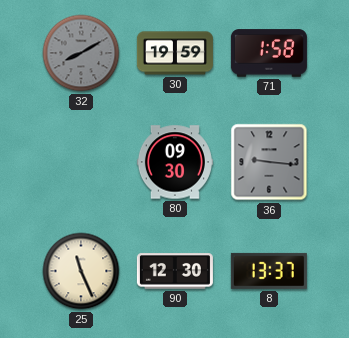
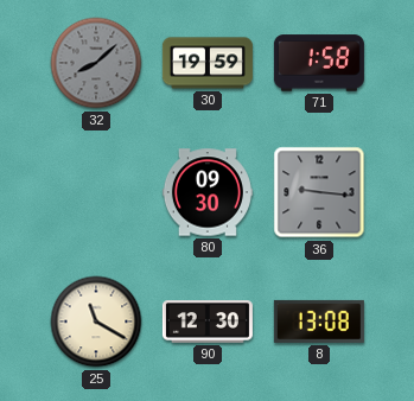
32: 8:10 -> 8:08
25: 11:26 -> 11:20
8: 13:37 -> 13:08
